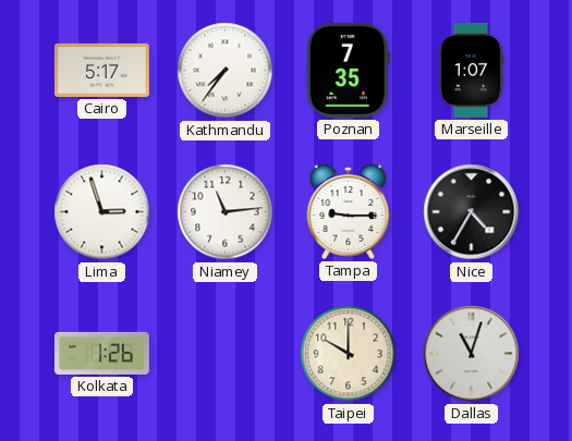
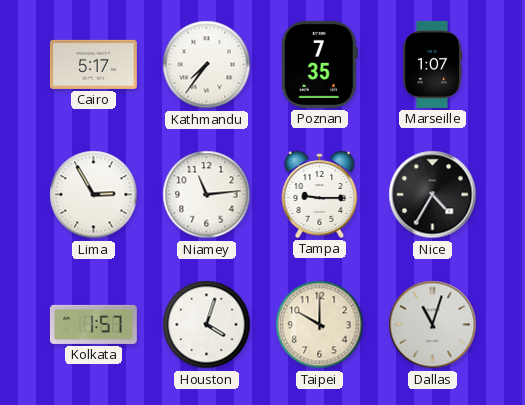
Lima: 2:57 -> 2:55
Kolkata: 1:26 -> 1:57
Houston: none -> 4:03
